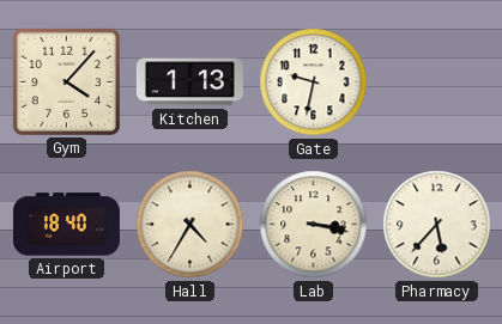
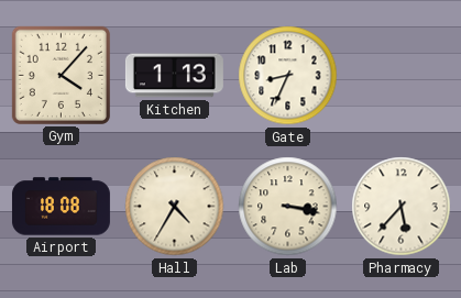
Gate: 9:32 -> 8:34
Airport: 18:40 -> 18:08
